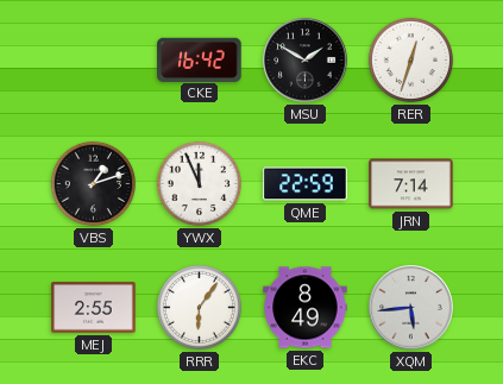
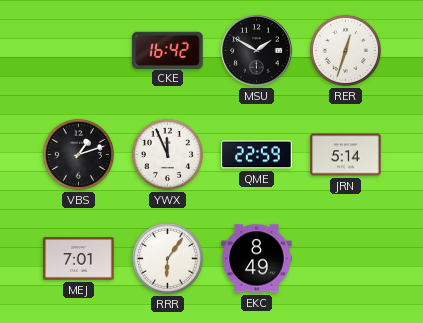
JRN: 7:14 -> 5:14
MEJ: 2:55 -> 7:01
XQM: 5:44 -> none
